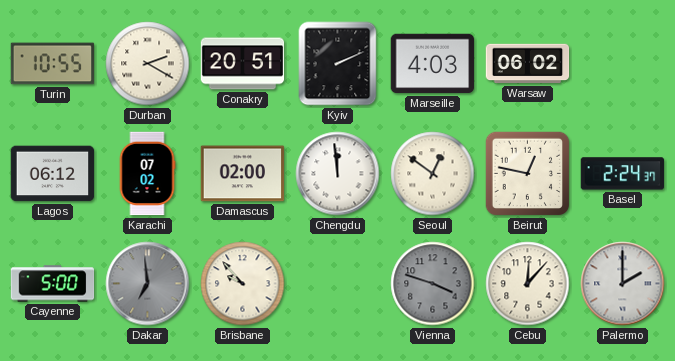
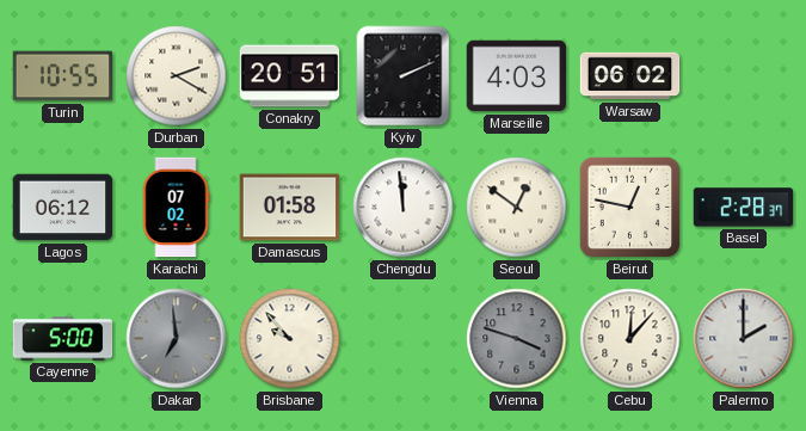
Damascus: 02:00 -> 01:58
Basel: 2:24 -> 2:28
